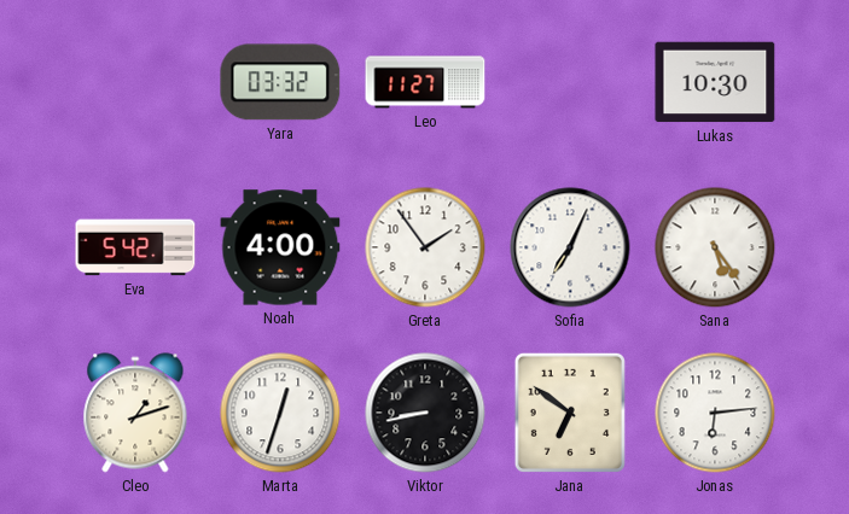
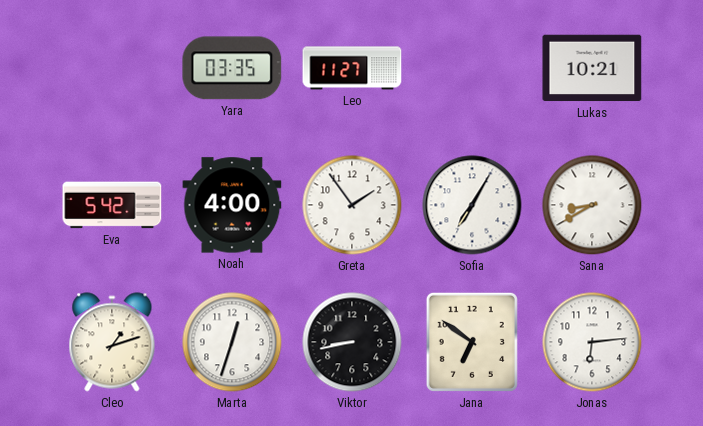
Yara: 03:32 -> 03:35
Lukas: 10:30 -> 10:21
Sofia: 7:04 -> 7:05
Sana: 5:24 -> 8:40
